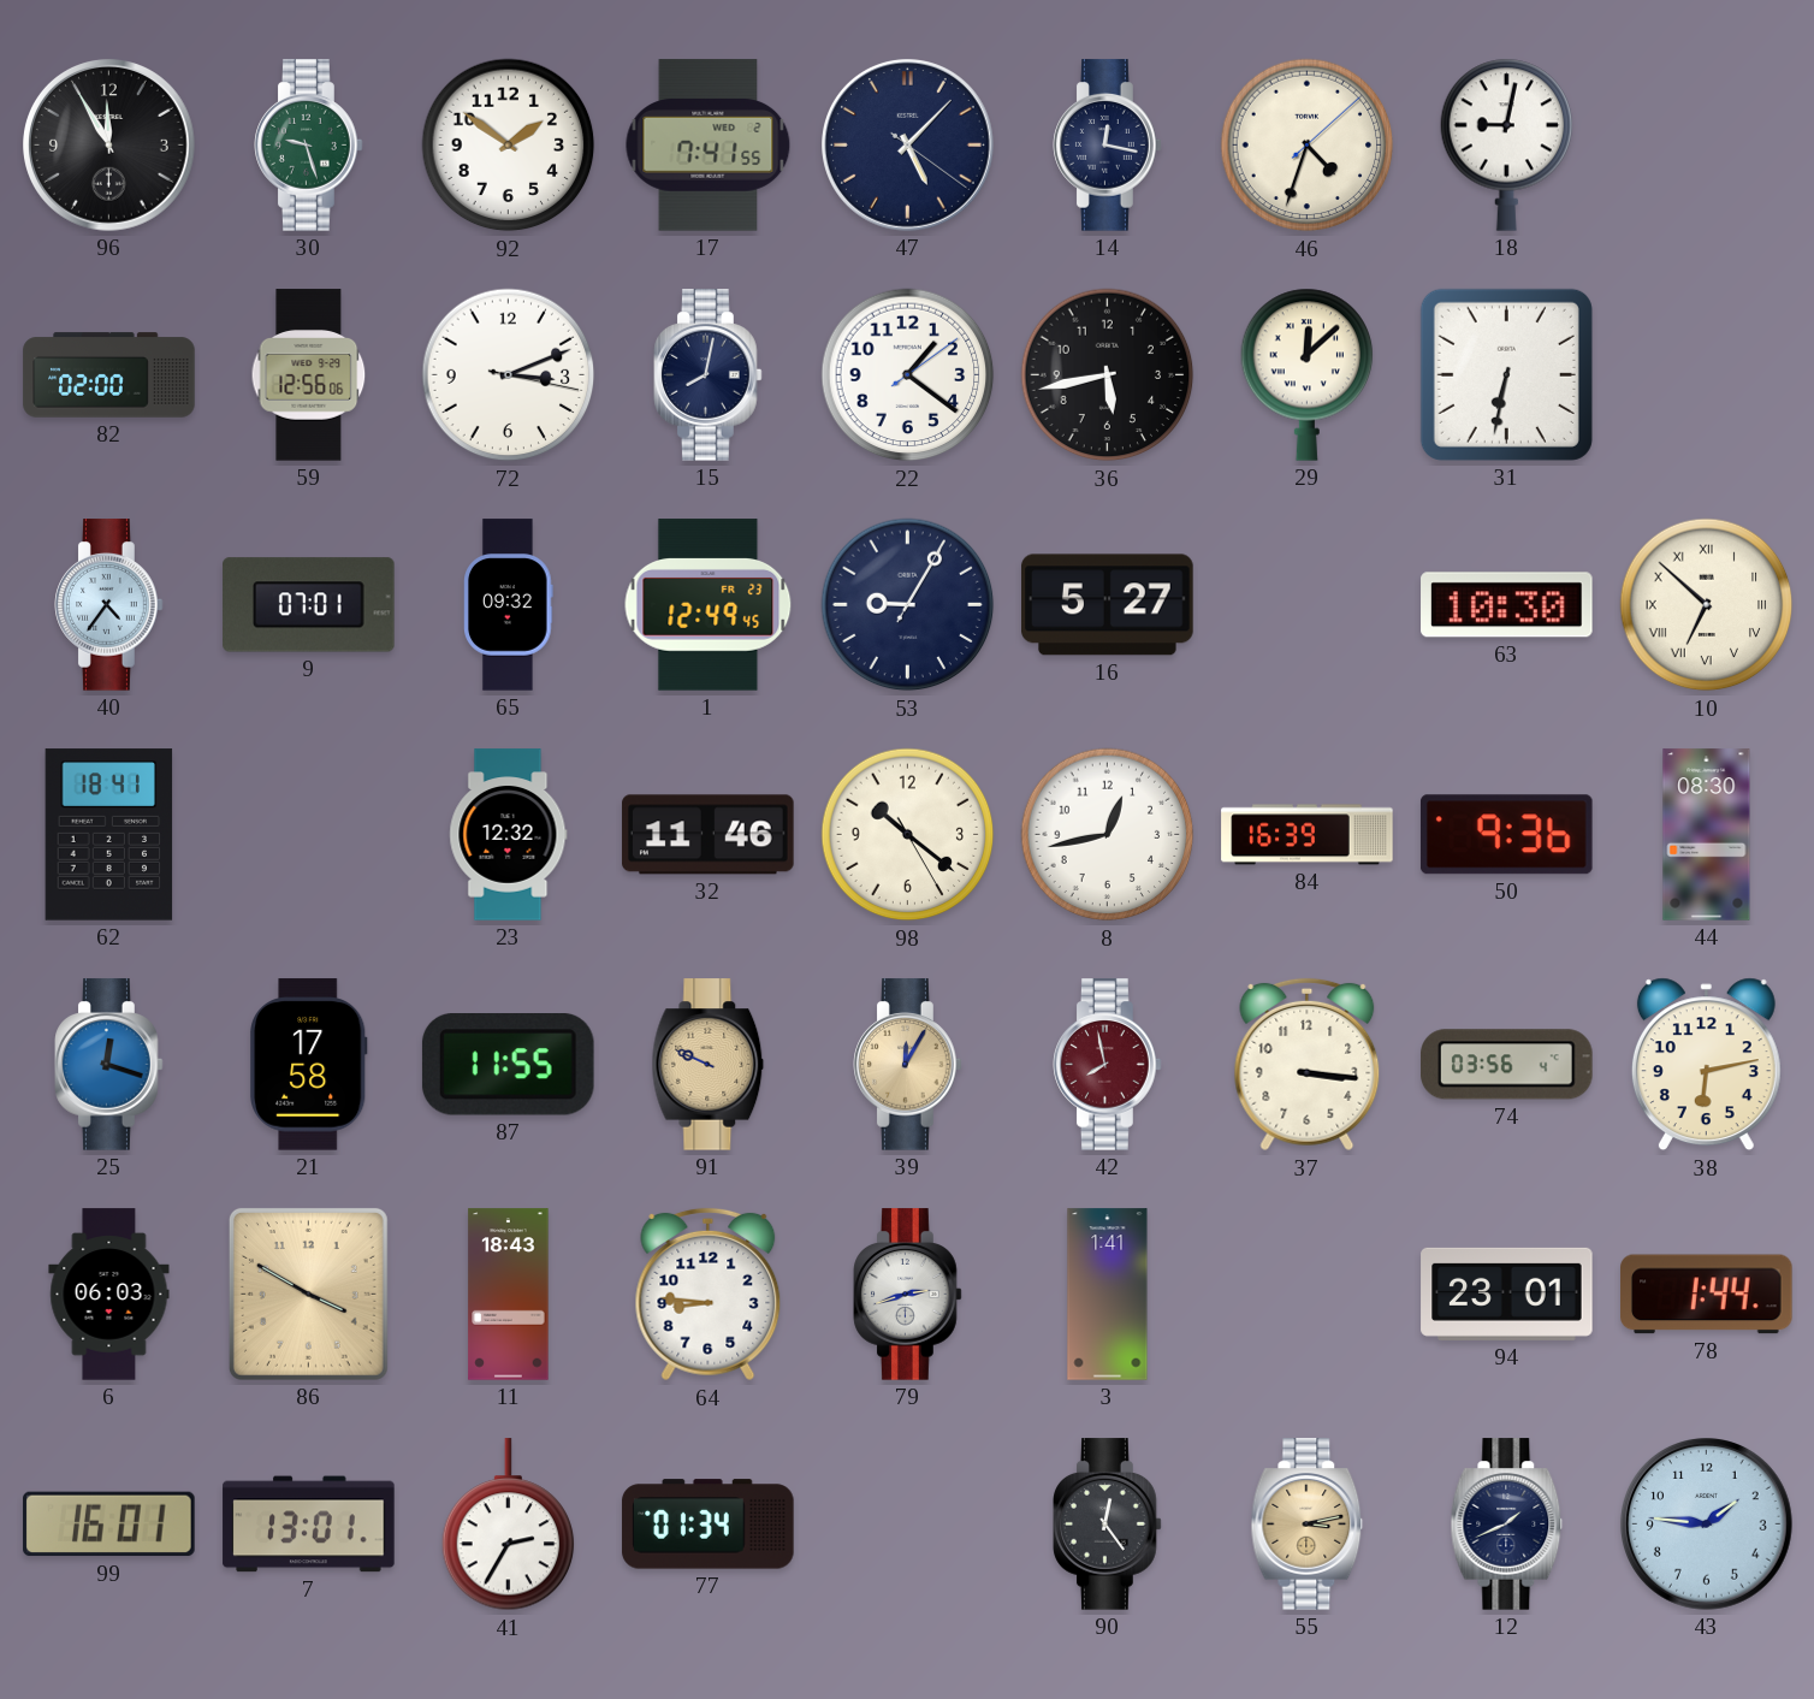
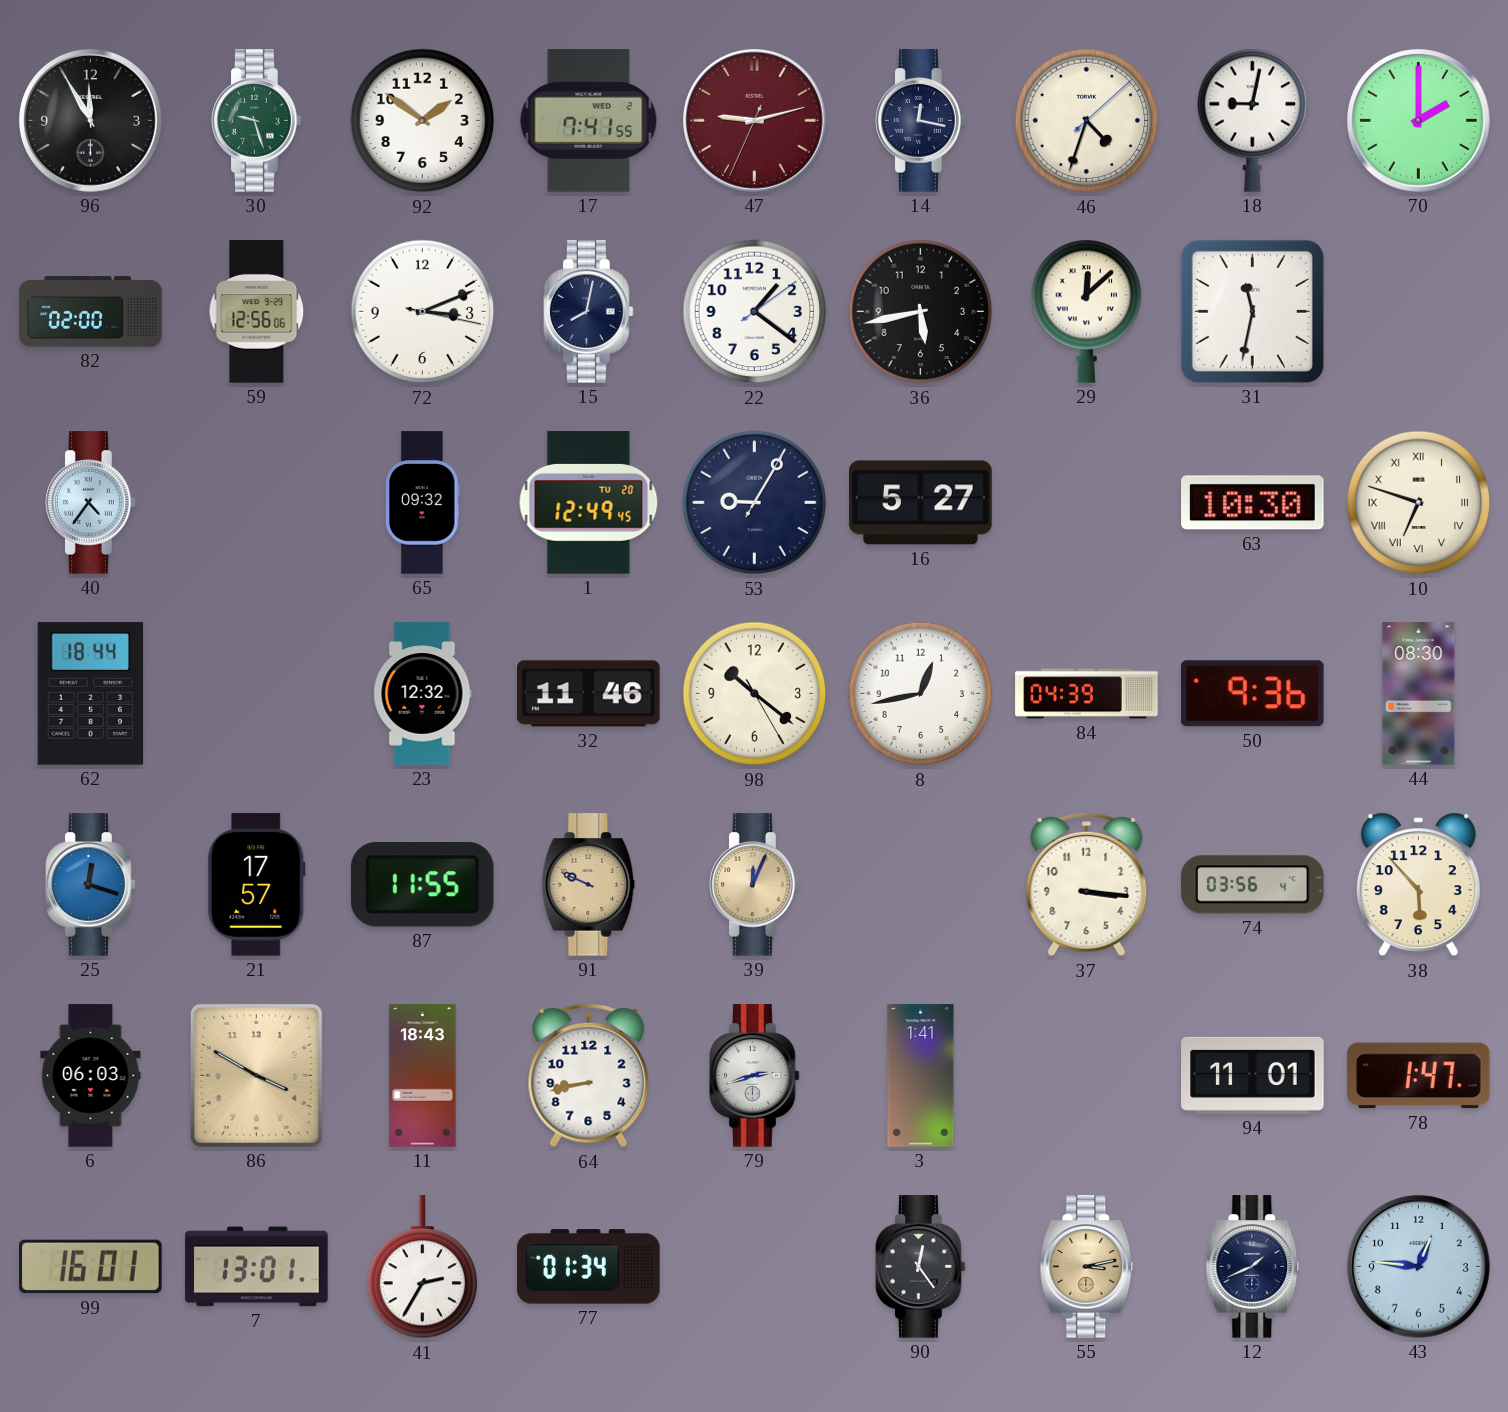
47: 5:07 -> 9:12
47 dial: navy -> burgundy
70: none -> 2:00
31: 6:32 -> 11:32
9: 07:01 -> none
1 date: FR 23 -> TU 20
10: 6:52 -> 6:48
62: 18:41 -> 18:44
84: 16:39 -> 04:39
21: 17:58 -> 17:57
39: 12:05 -> 12:04
42: 7:58 -> none
38: 6:13 -> 5:53
64: 8:46 -> 8:43
94: 23:01 -> 11:01
78: 1:44 -> 1:47
43: 1:46 -> 12:46
